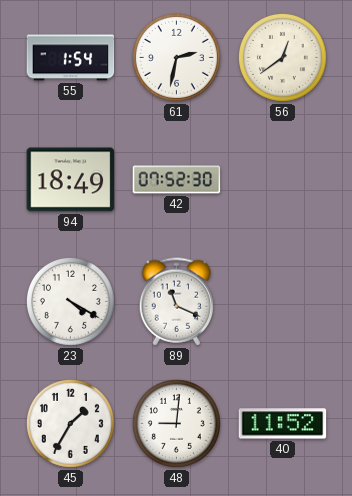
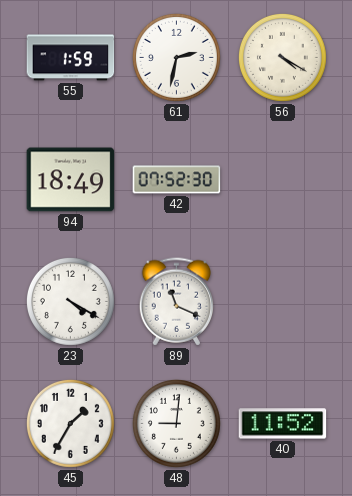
55: 1:54 -> 1:59
56: 12:39 -> 4:20
